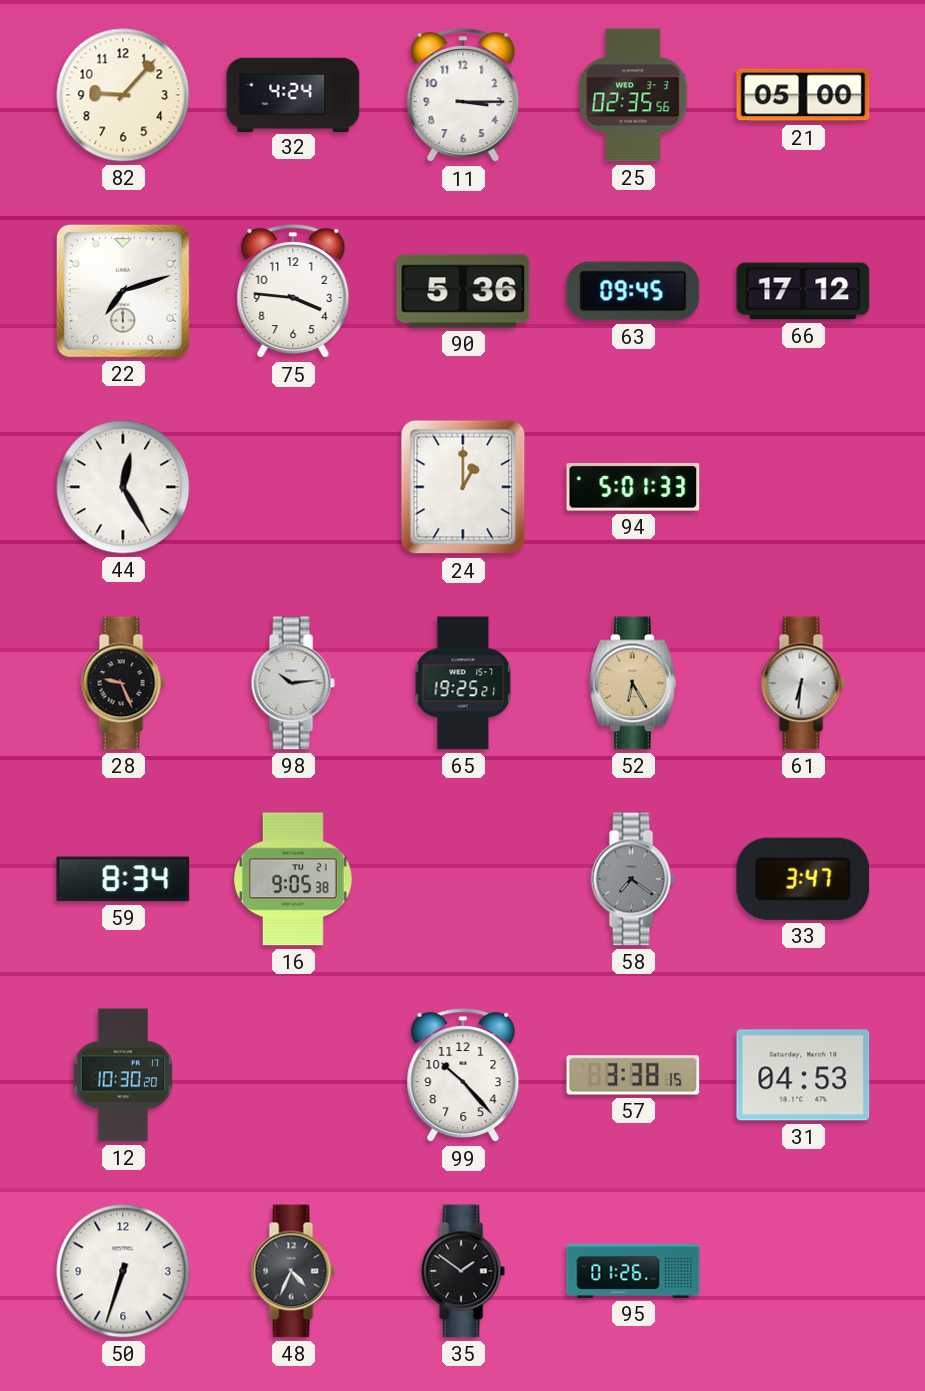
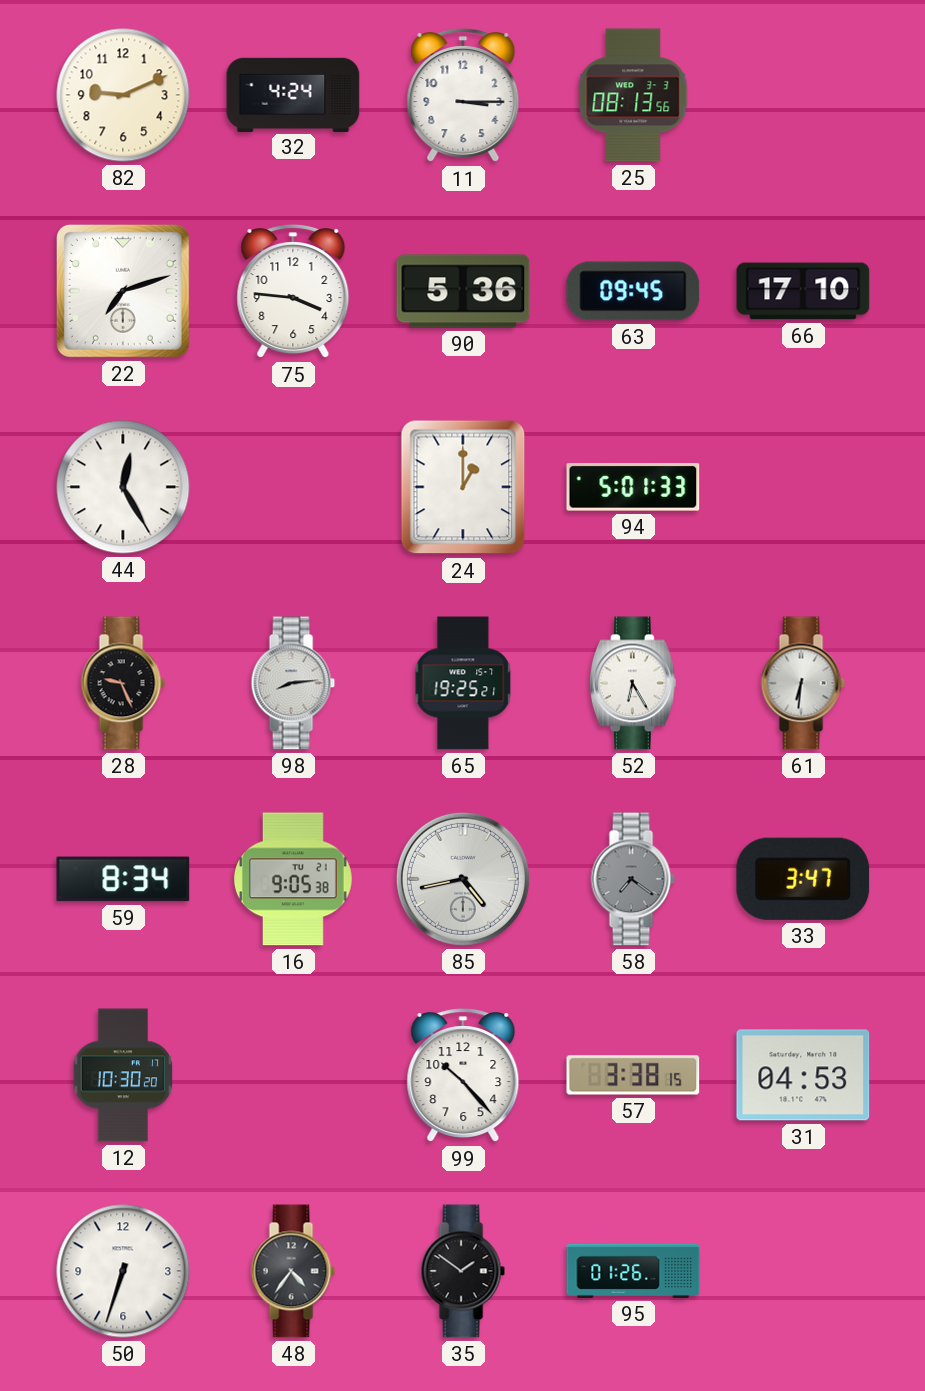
82: 9:07 -> 9:11
25: 02:35 -> 08:13
21: 05:00 -> none
66: 17:12 -> 17:10
98: 10:14 -> 8:14
52 dial: champagne -> white
85: none -> 4:43
48: 4:34 -> 4:36
